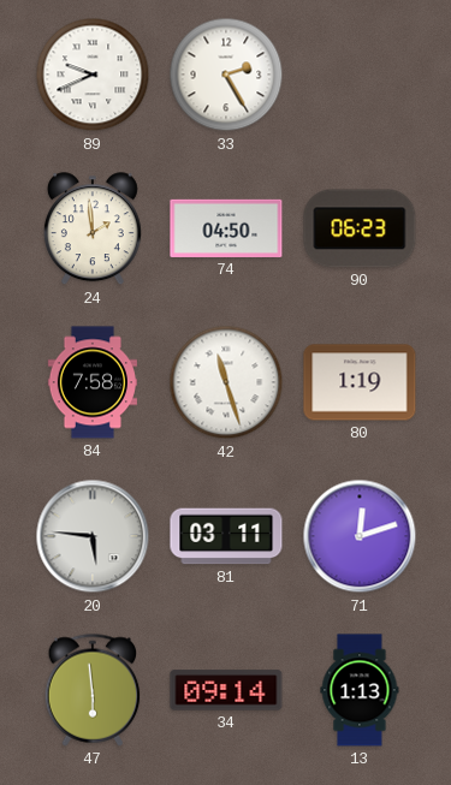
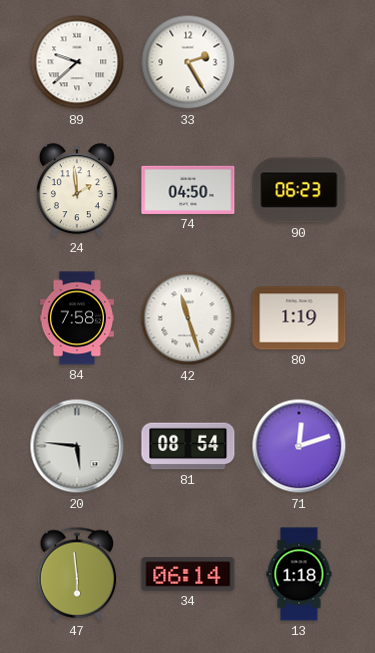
89: 9:41 -> 9:38
81: 03:11 -> 08:54
34: 09:14 -> 06:14
13: 1:13 -> 1:18
